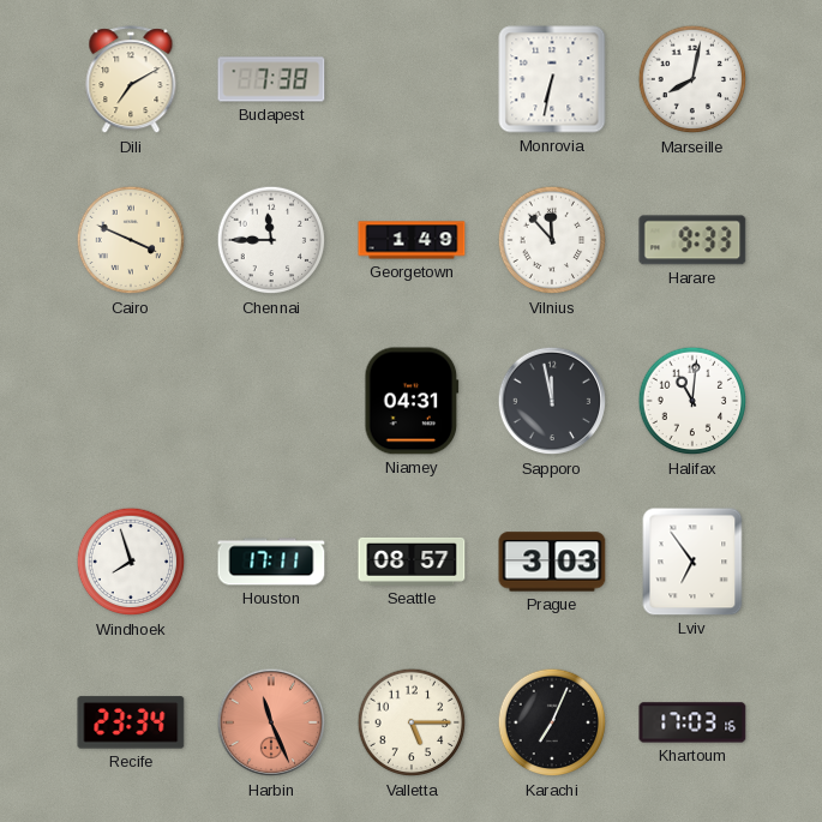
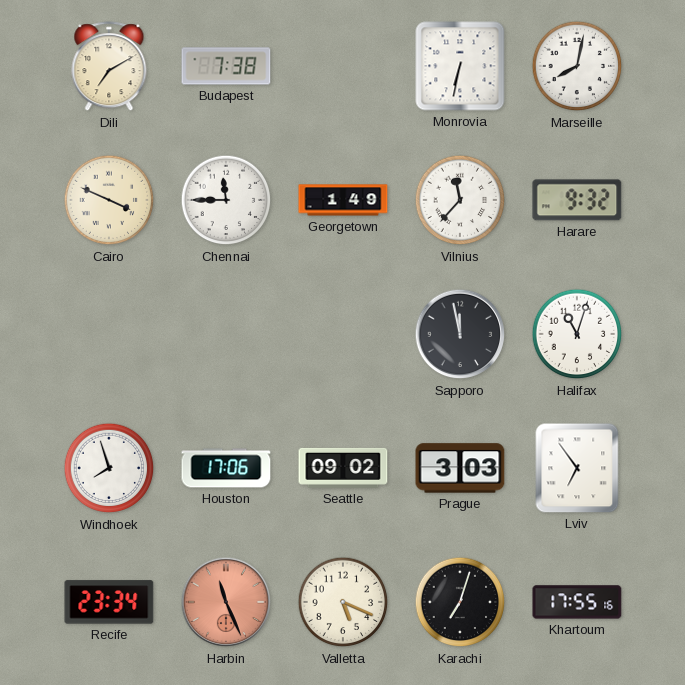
Vilnius: 11:53 -> 11:37
Harare: 9:33 -> 9:32
Niamey: 04:31 -> none
Halifax: 11:01 -> 11:03
Houston: 17:11 -> 17:06
Seattle: 08:57 -> 09:02
Valletta: 5:15 -> 5:19
Karachi: 7:04 -> 7:03
Khartoum: 17:03 -> 17:55
